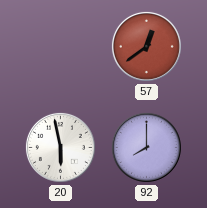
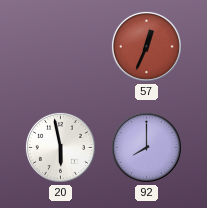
57: 12:39 -> 12:34
